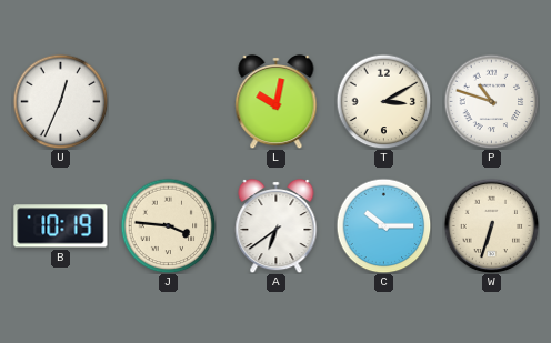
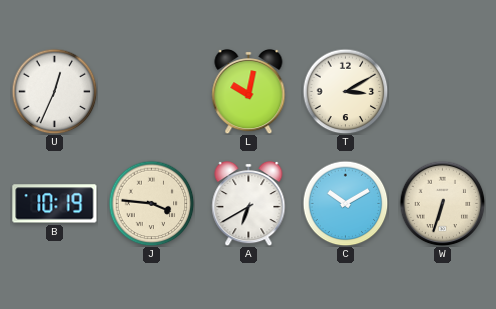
P: 10:48 -> none
A: 6:39 -> 6:40
C: 10:15 -> 10:10
